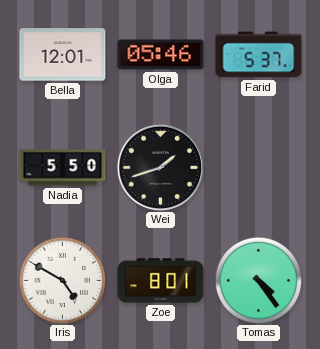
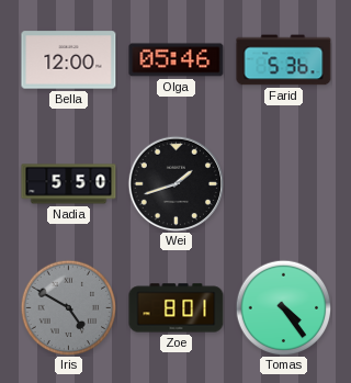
Bella: 12:01 -> 12:00
Farid: 5:37 -> 5:36
Iris dial: white -> grey
